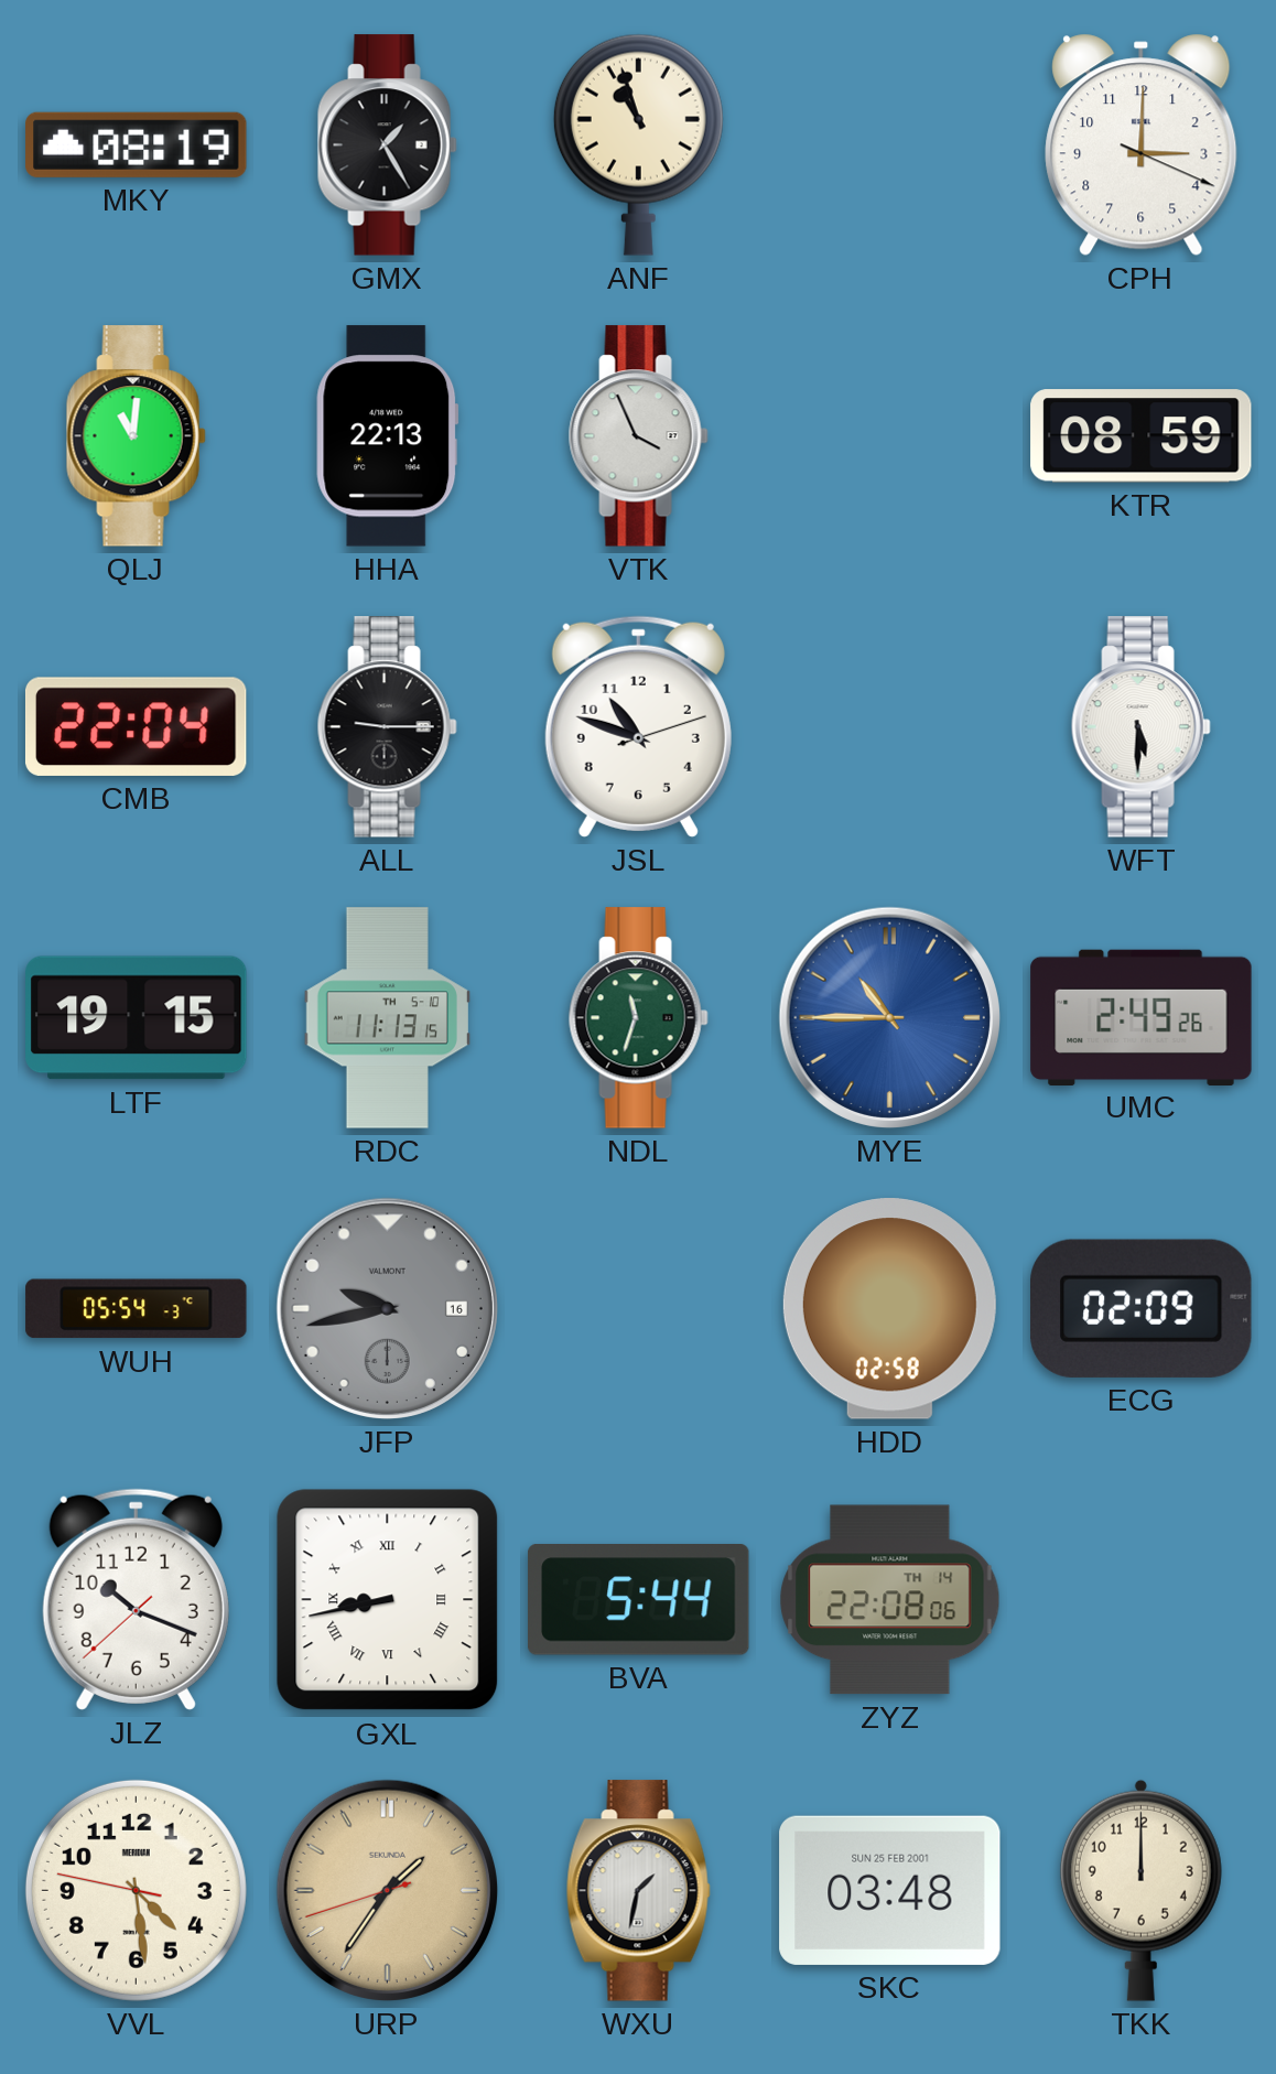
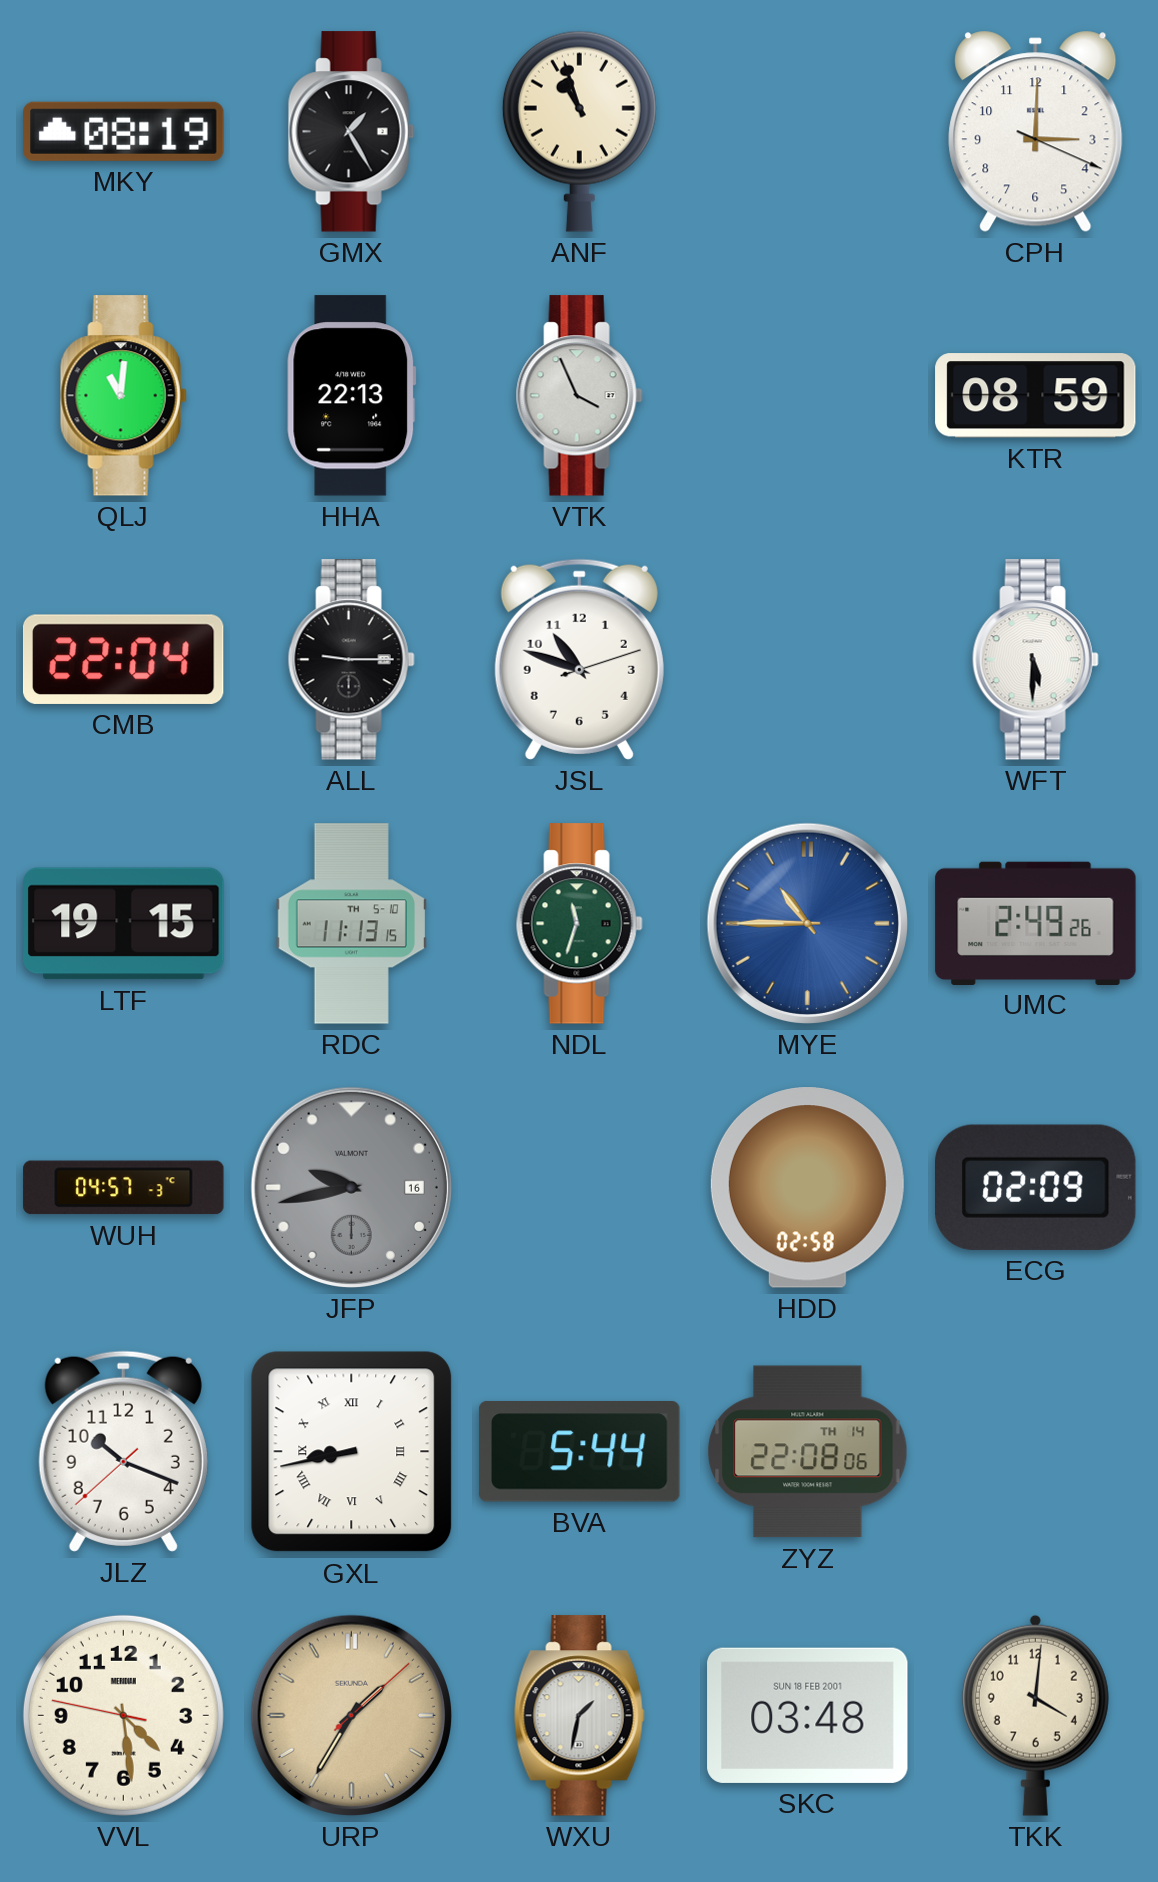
WUH: 05:54 -> 04:57
URP: 1:35:42 -> 1:35:08
SKC date: SUN 25 FEB 2001 -> SUN 18 FEB 2001
TKK: 12:00 -> 4:01
